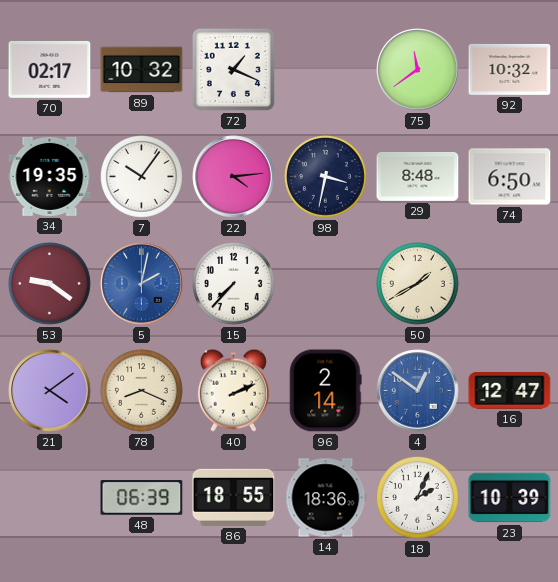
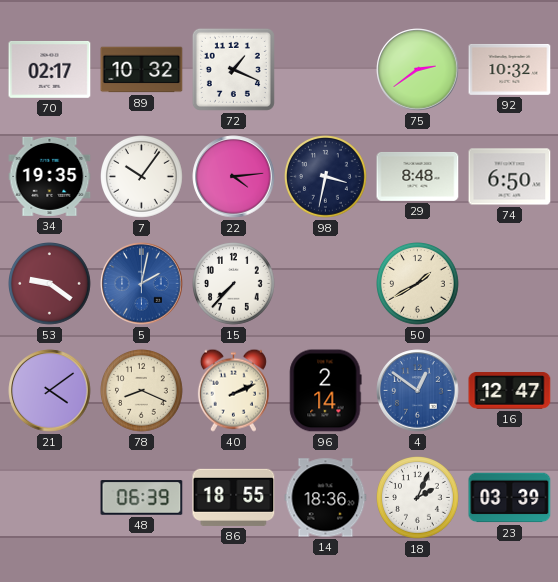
75: 11:39 -> 2:39
23: 10:39 -> 03:39
